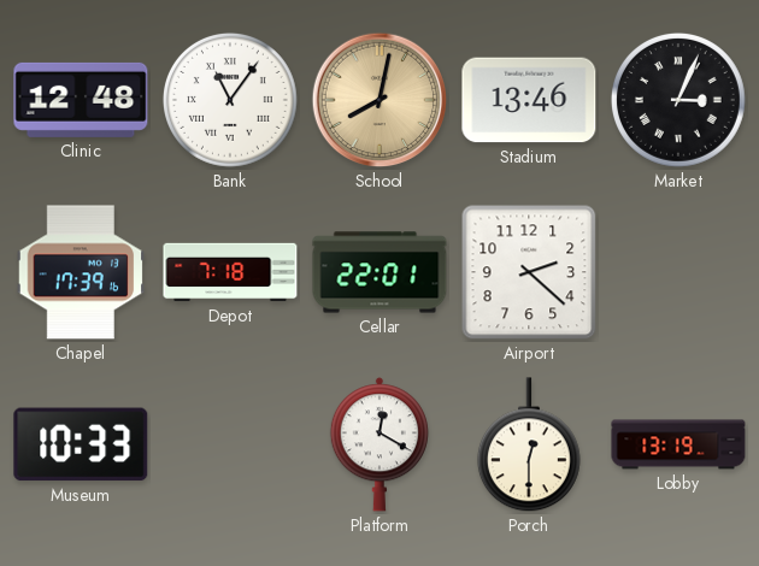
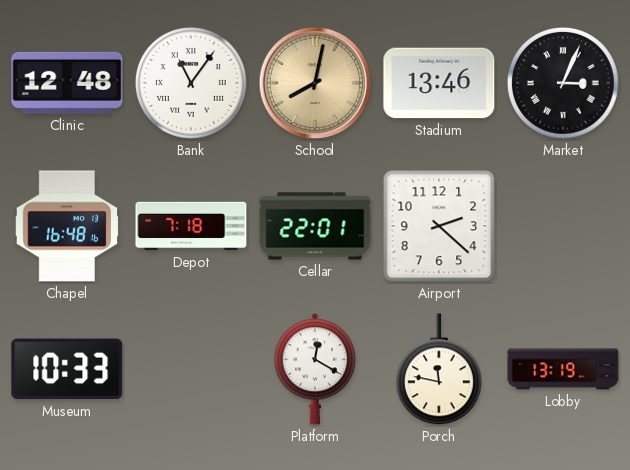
Chapel: 17:39 -> 16:48
Porch: 12:30 -> 11:47
